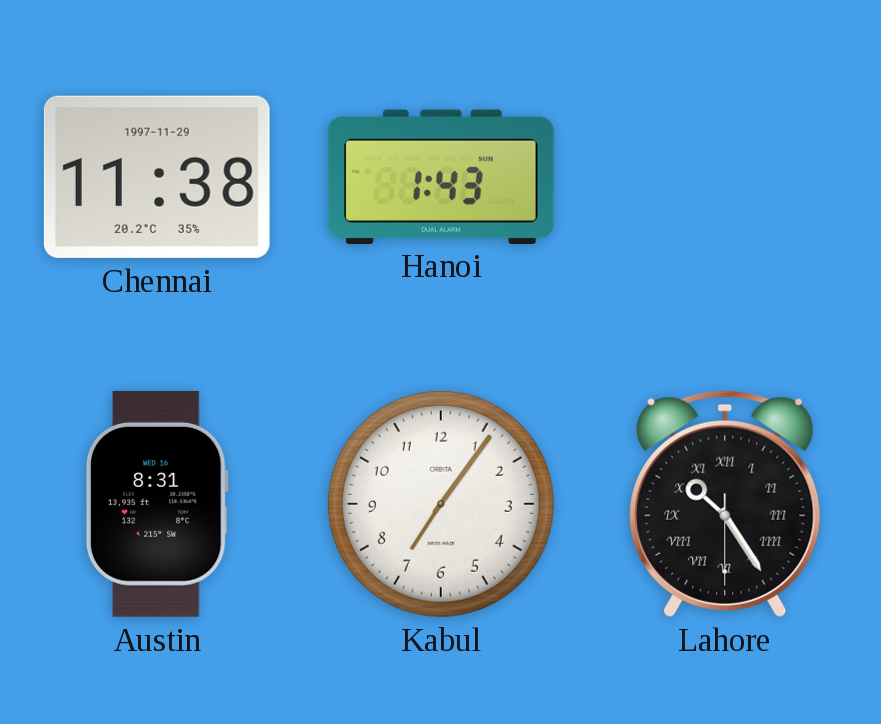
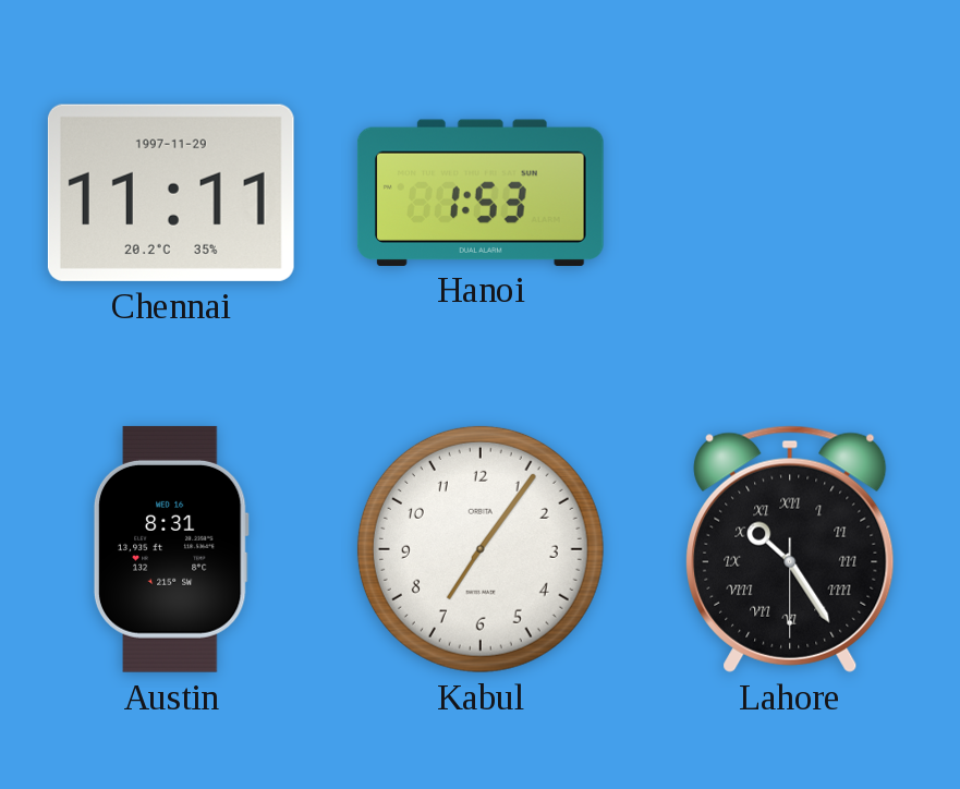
Chennai: 11:38 -> 11:11
Hanoi: 1:43 -> 1:53
